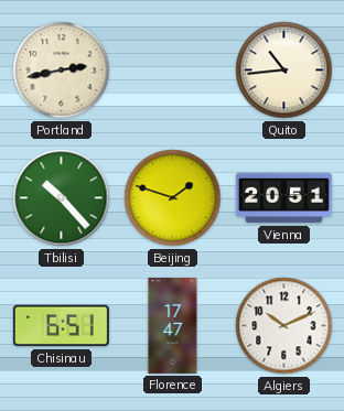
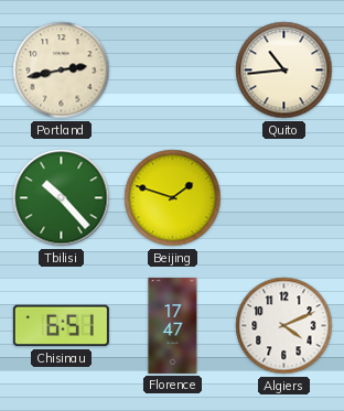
Vienna: 20:51 -> none
Algiers: 10:11 -> 4:11
